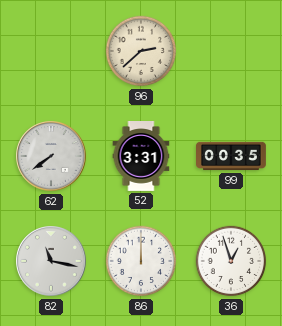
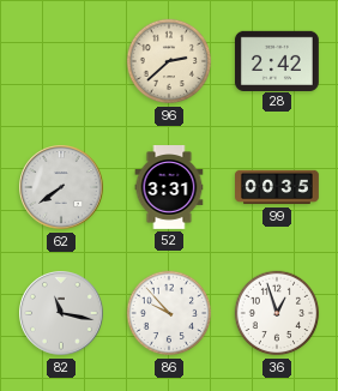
28: none -> 2:42
86: 12:00 -> 9:53
